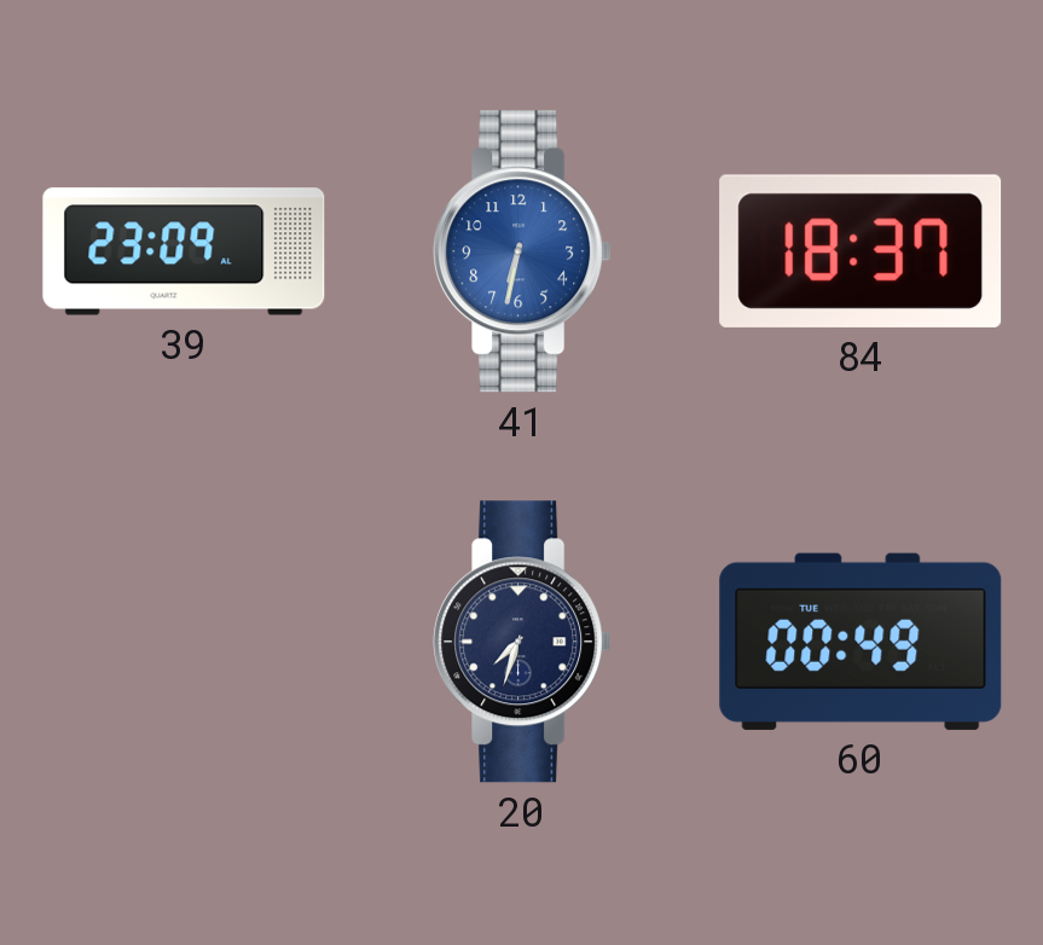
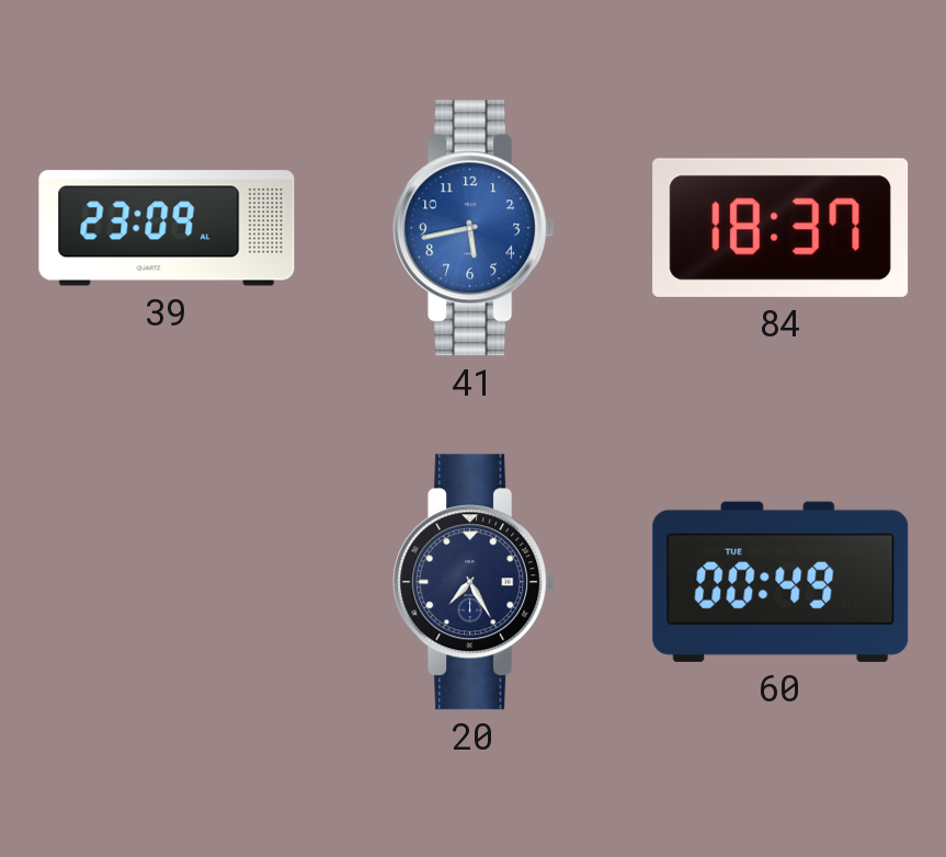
41: 6:32 -> 5:43
20: 7:33 -> 7:25
